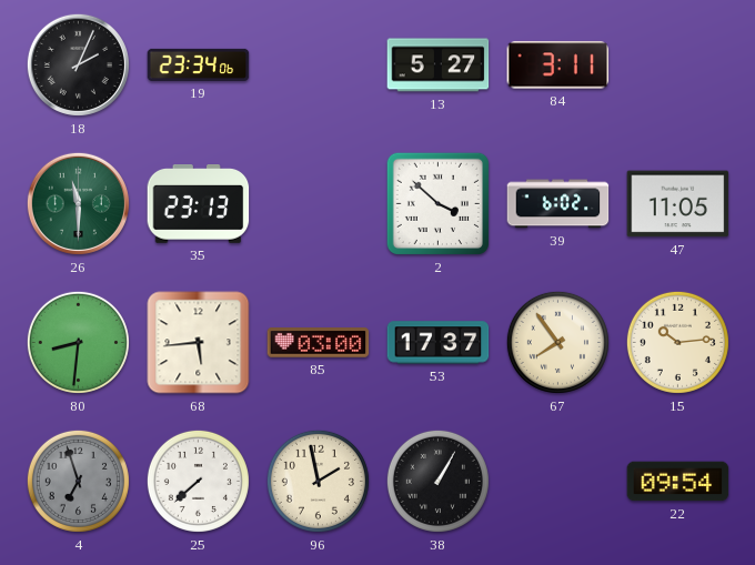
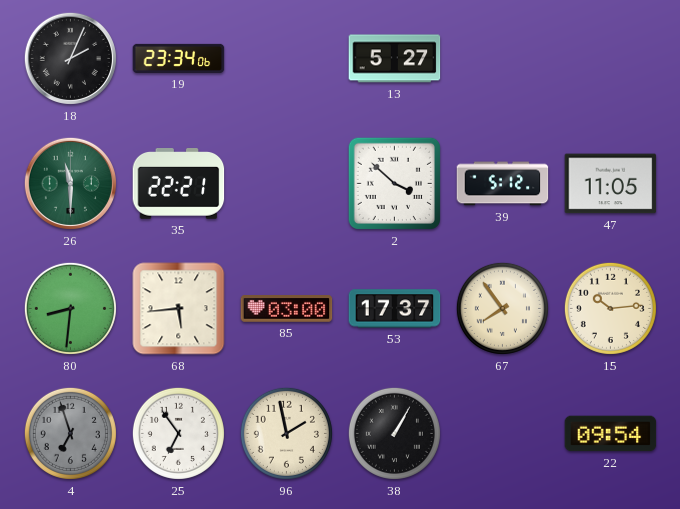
84: 3:11 -> none
35: 23:13 -> 22:21
39: 6:02 -> 5:12
25: 7:38 -> 6:54
